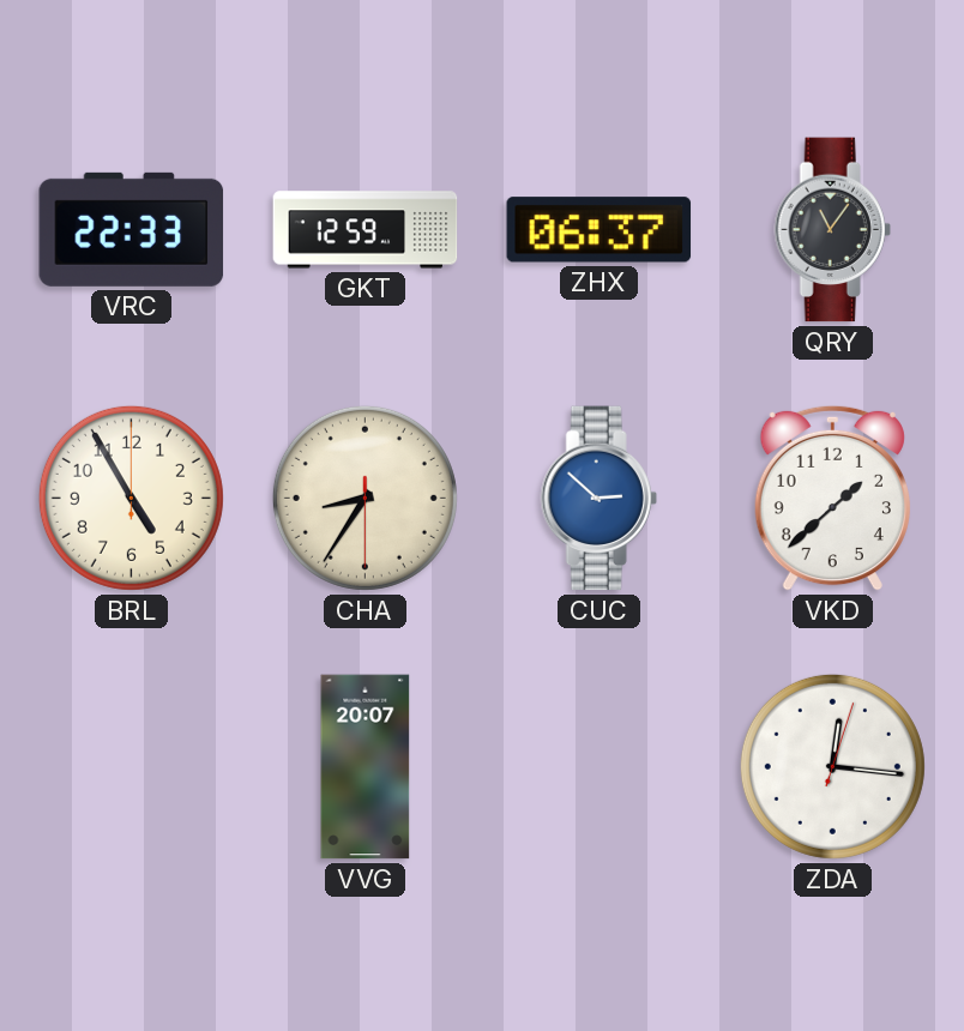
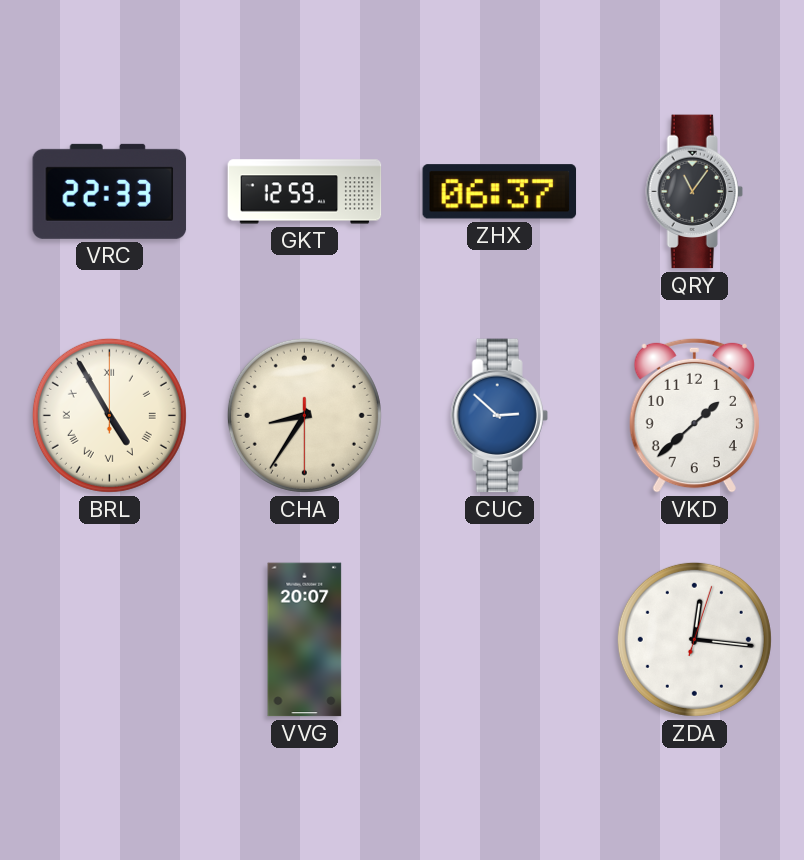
BRL numerals: Arabic -> Roman
